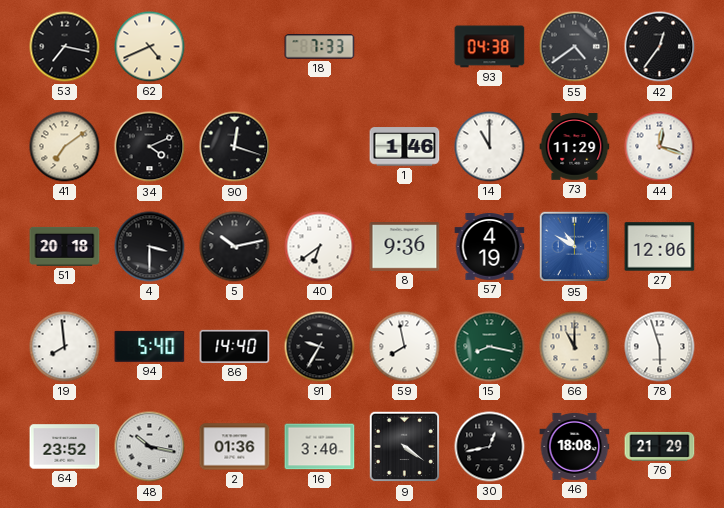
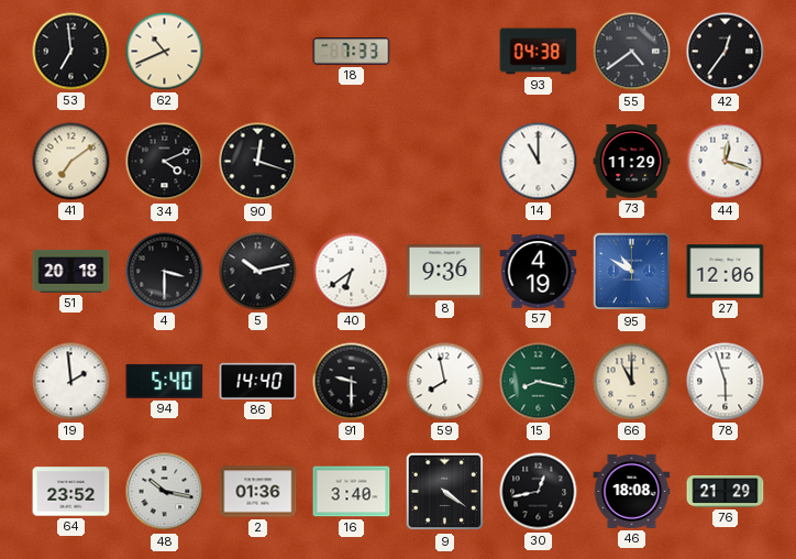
53: 7:17 -> 6:59
62: 4:41 -> 10:41
1: 1:46 -> none
19: 7:59 -> 1:59
91: 9:35 -> 9:30
